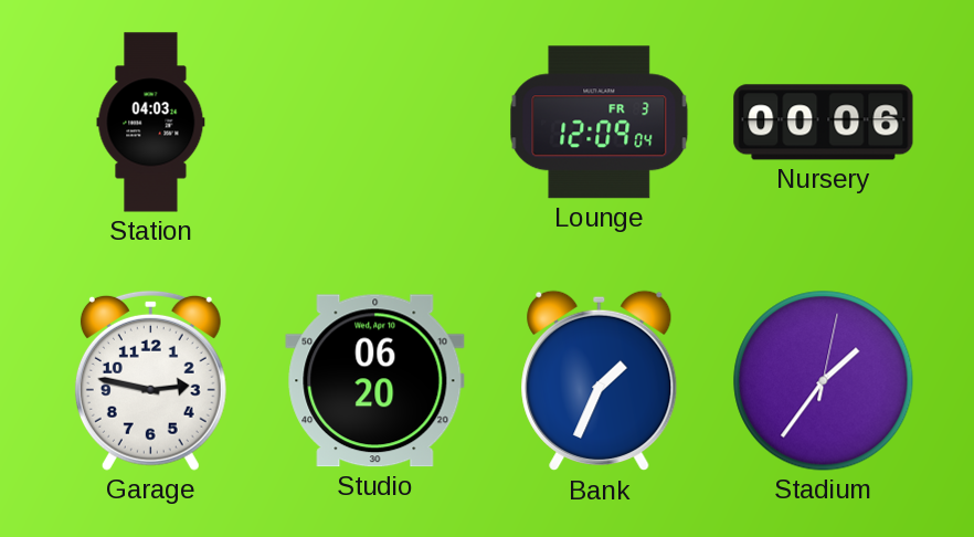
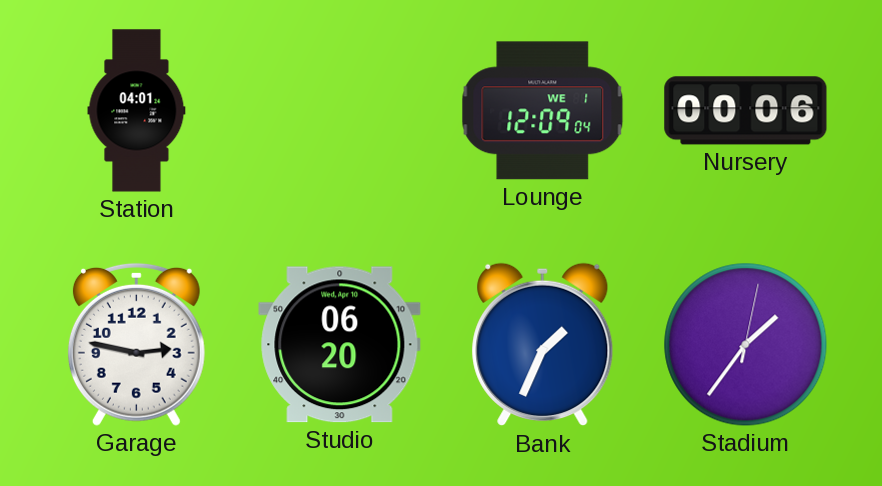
Station: 04:03 -> 04:01
Lounge date: FR 3 -> WE 1
